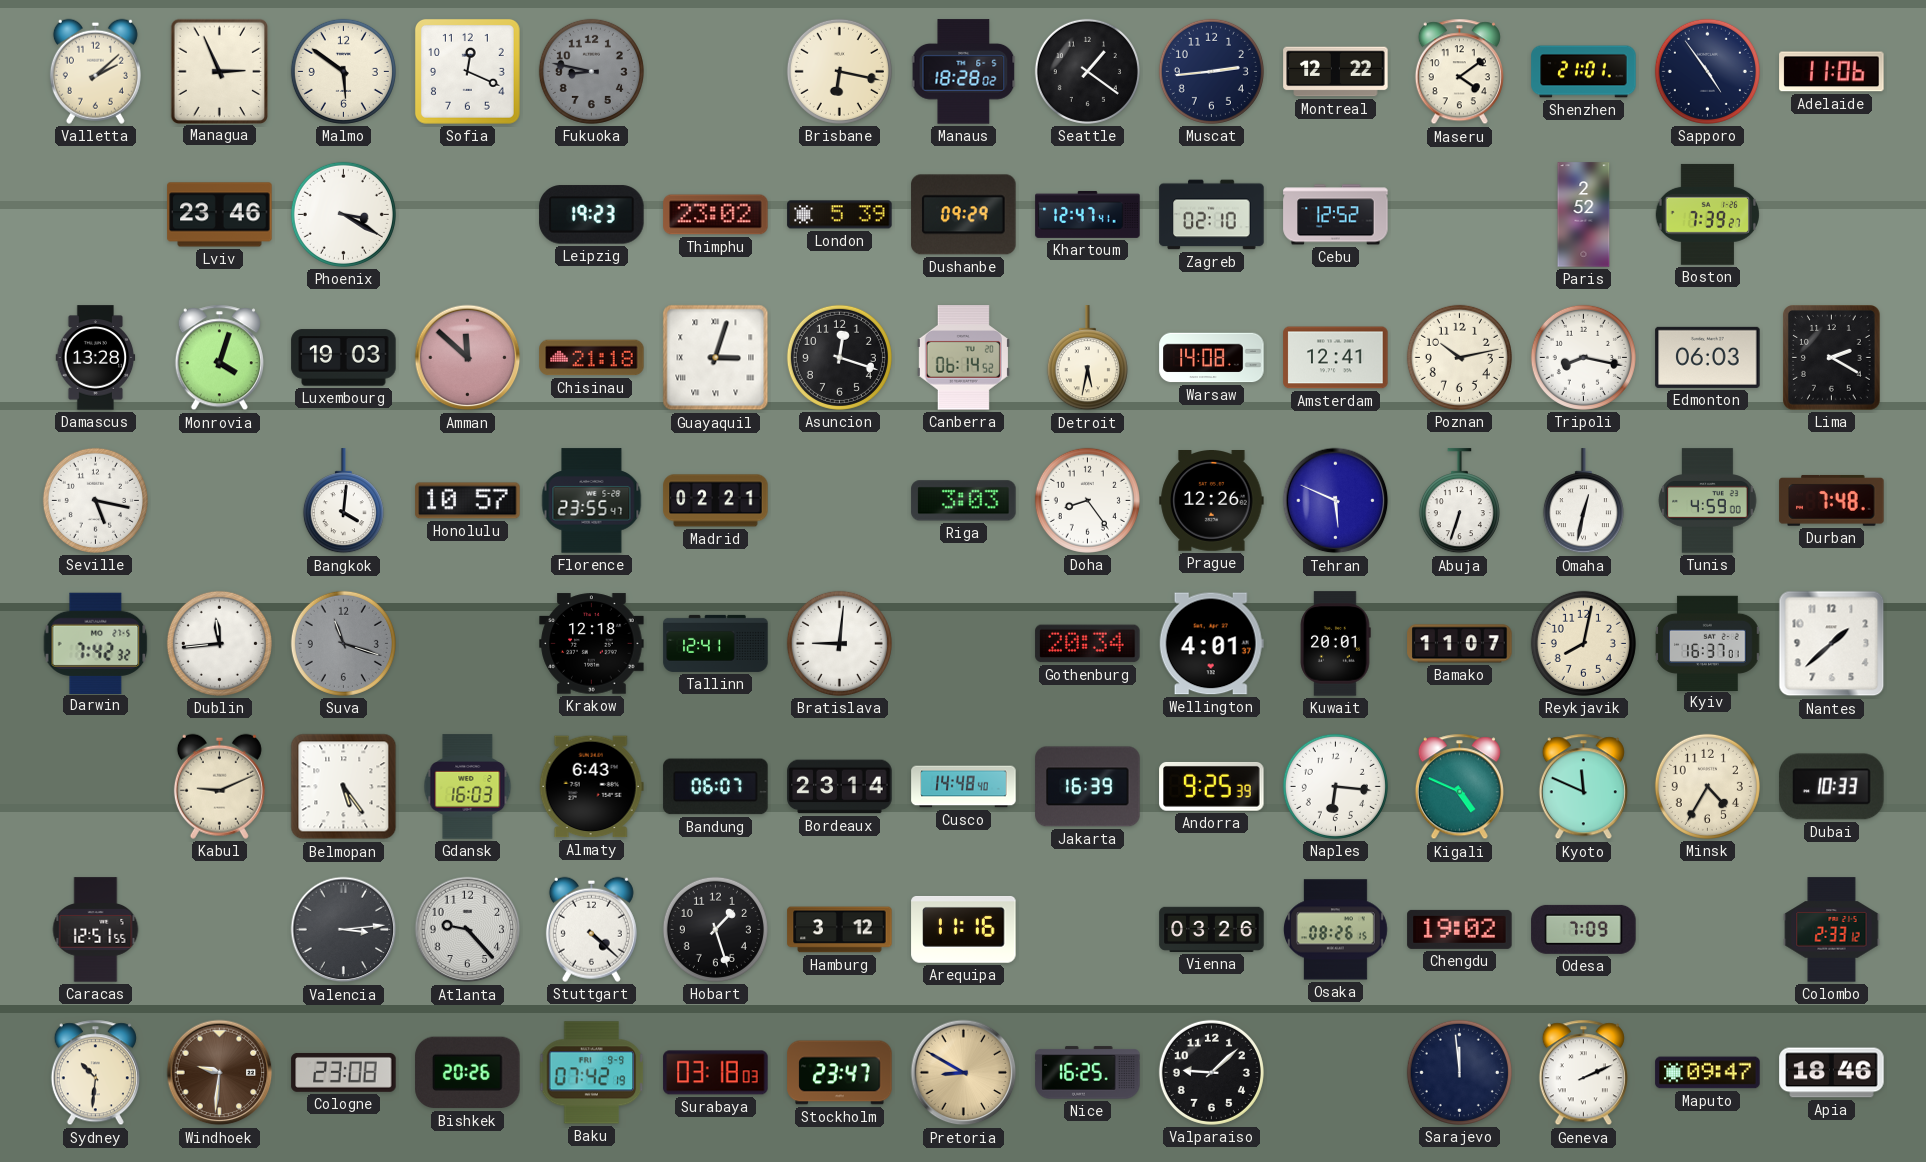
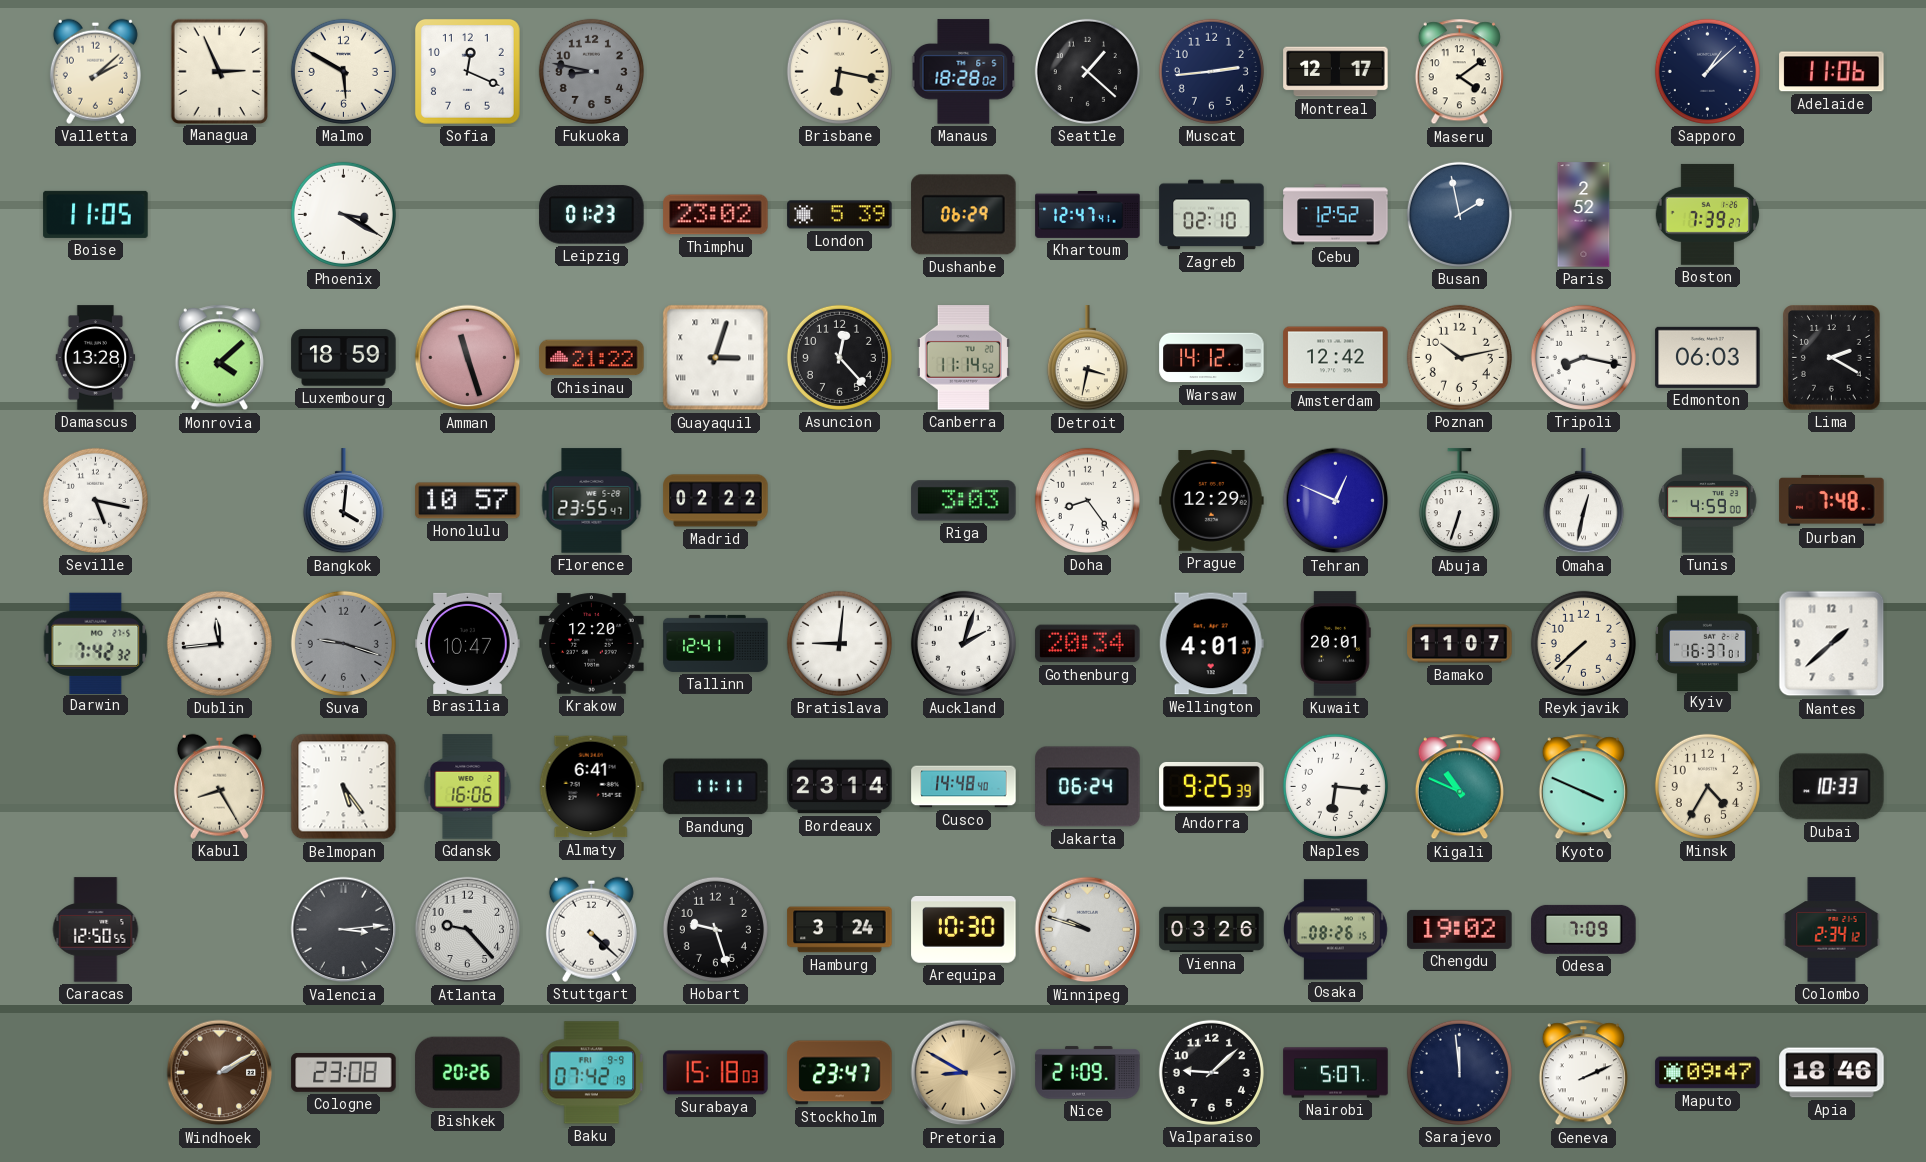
Malmo: 5:51 -> 5:50
Seattle: 1:21 -> 1:22
Montreal: 12:22 -> 12:17
Shenzhen: 21:01 -> none
Sapporo: 4:54 -> 1:08
Boise: none -> 11:05
Lviv: 23:46 -> none
Leipzig: 19:23 -> 01:23
Dushanbe: 09:29 -> 06:29
Busan: none -> 1:58
Monrovia: 4:03 -> 4:08
Luxembourg: 19:03 -> 18:59
Amman: 11:52 -> 11:27
Chisinau: 21:18 -> 21:22
Asuncion: 12:18 -> 12:23
Canberra: 06:14 -> 11:14
Detroit: 5:32 -> 3:32
Warsaw: 14:08 -> 14:12
Amsterdam: 12:41 -> 12:42
Madrid: 02:21 -> 02:22
Prague: 12:26 -> 12:29
Tehran: 5:49 -> 12:49
Suva: 11:18 -> 9:18
Brasilia: none -> 10:47
Krakow: 12:18 -> 12:20
Auckland: none -> 2:03
Reykjavik: 8:02 -> 7:38
Kabul: 9:11 -> 8:25
Gdansk: 16:03 -> 16:06
Almaty: 6:43 -> 6:41
Bandung: 06:07 -> 11:11
Jakarta: 16:39 -> 06:24
Kigali: 4:49 -> 10:49
Kyoto: 11:49 -> 3:49
Caracas: 12:51 -> 12:50
Hobart: 1:27 -> 9:27
Hamburg: 3:12 -> 3:24
Arequipa: 11:16 -> 10:30
Winnipeg: none -> 9:48
Colombo: 2:33 -> 2:34
Sydney: 10:31 -> none
Windhoek: 9:31 -> 2:10
Surabaya: 03:18 -> 15:18
Nice: 16:25 -> 21:09
Nairobi: none -> 5:07
